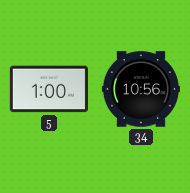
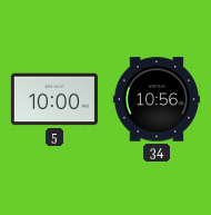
5: 1:00 -> 10:00
